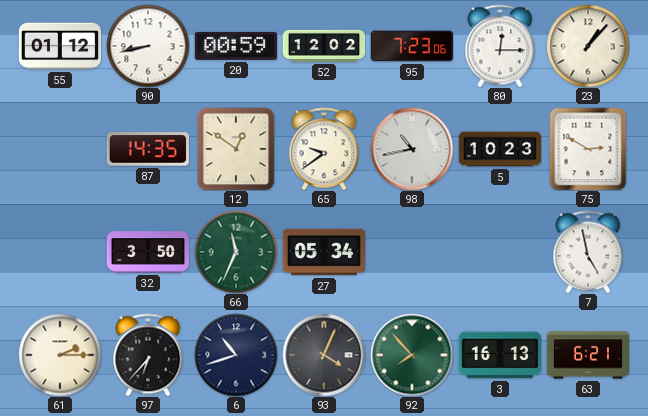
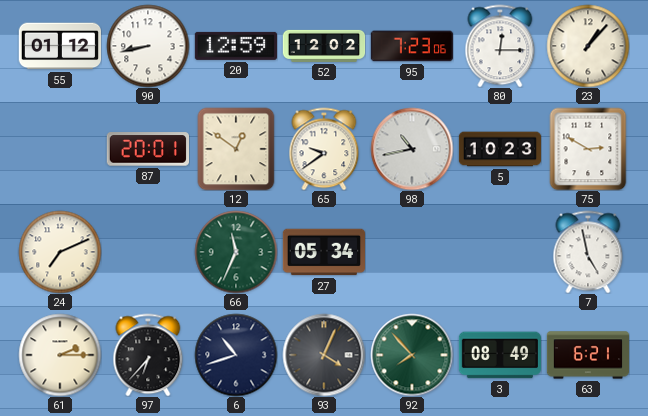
20: 00:59 -> 12:59
87: 14:35 -> 20:01
24: none -> 7:11
32: 3:50 -> none
3: 16:13 -> 08:49
